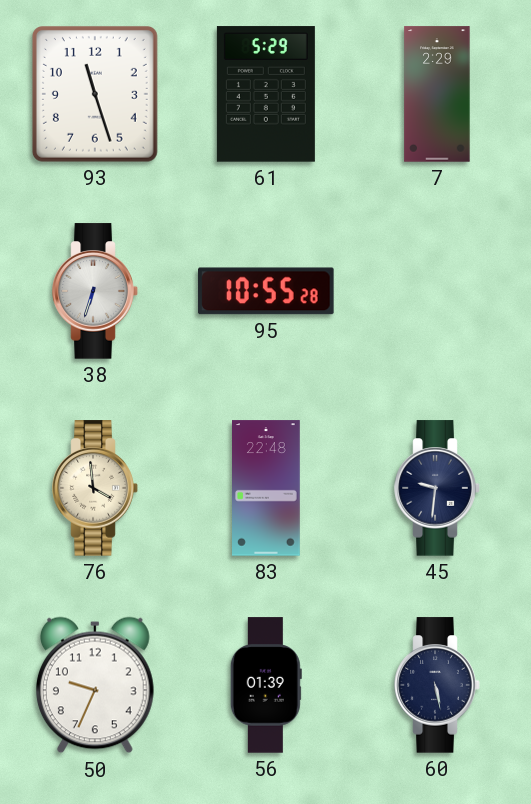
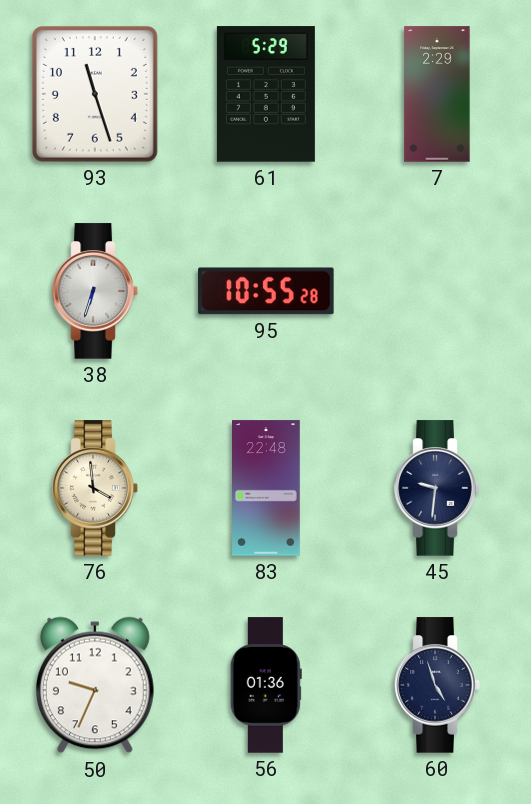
56: 01:39 -> 01:36
60: 5:28 -> 4:57
